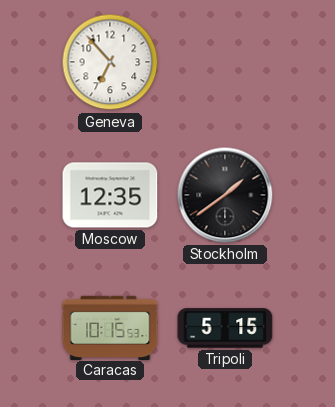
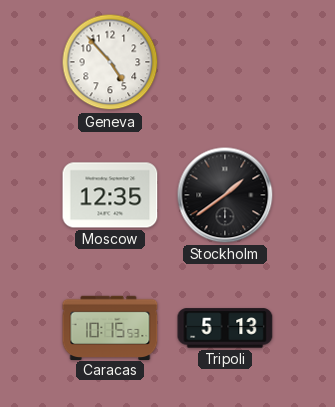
Geneva: 6:53 -> 4:53
Tripoli: 5:15 -> 5:13
